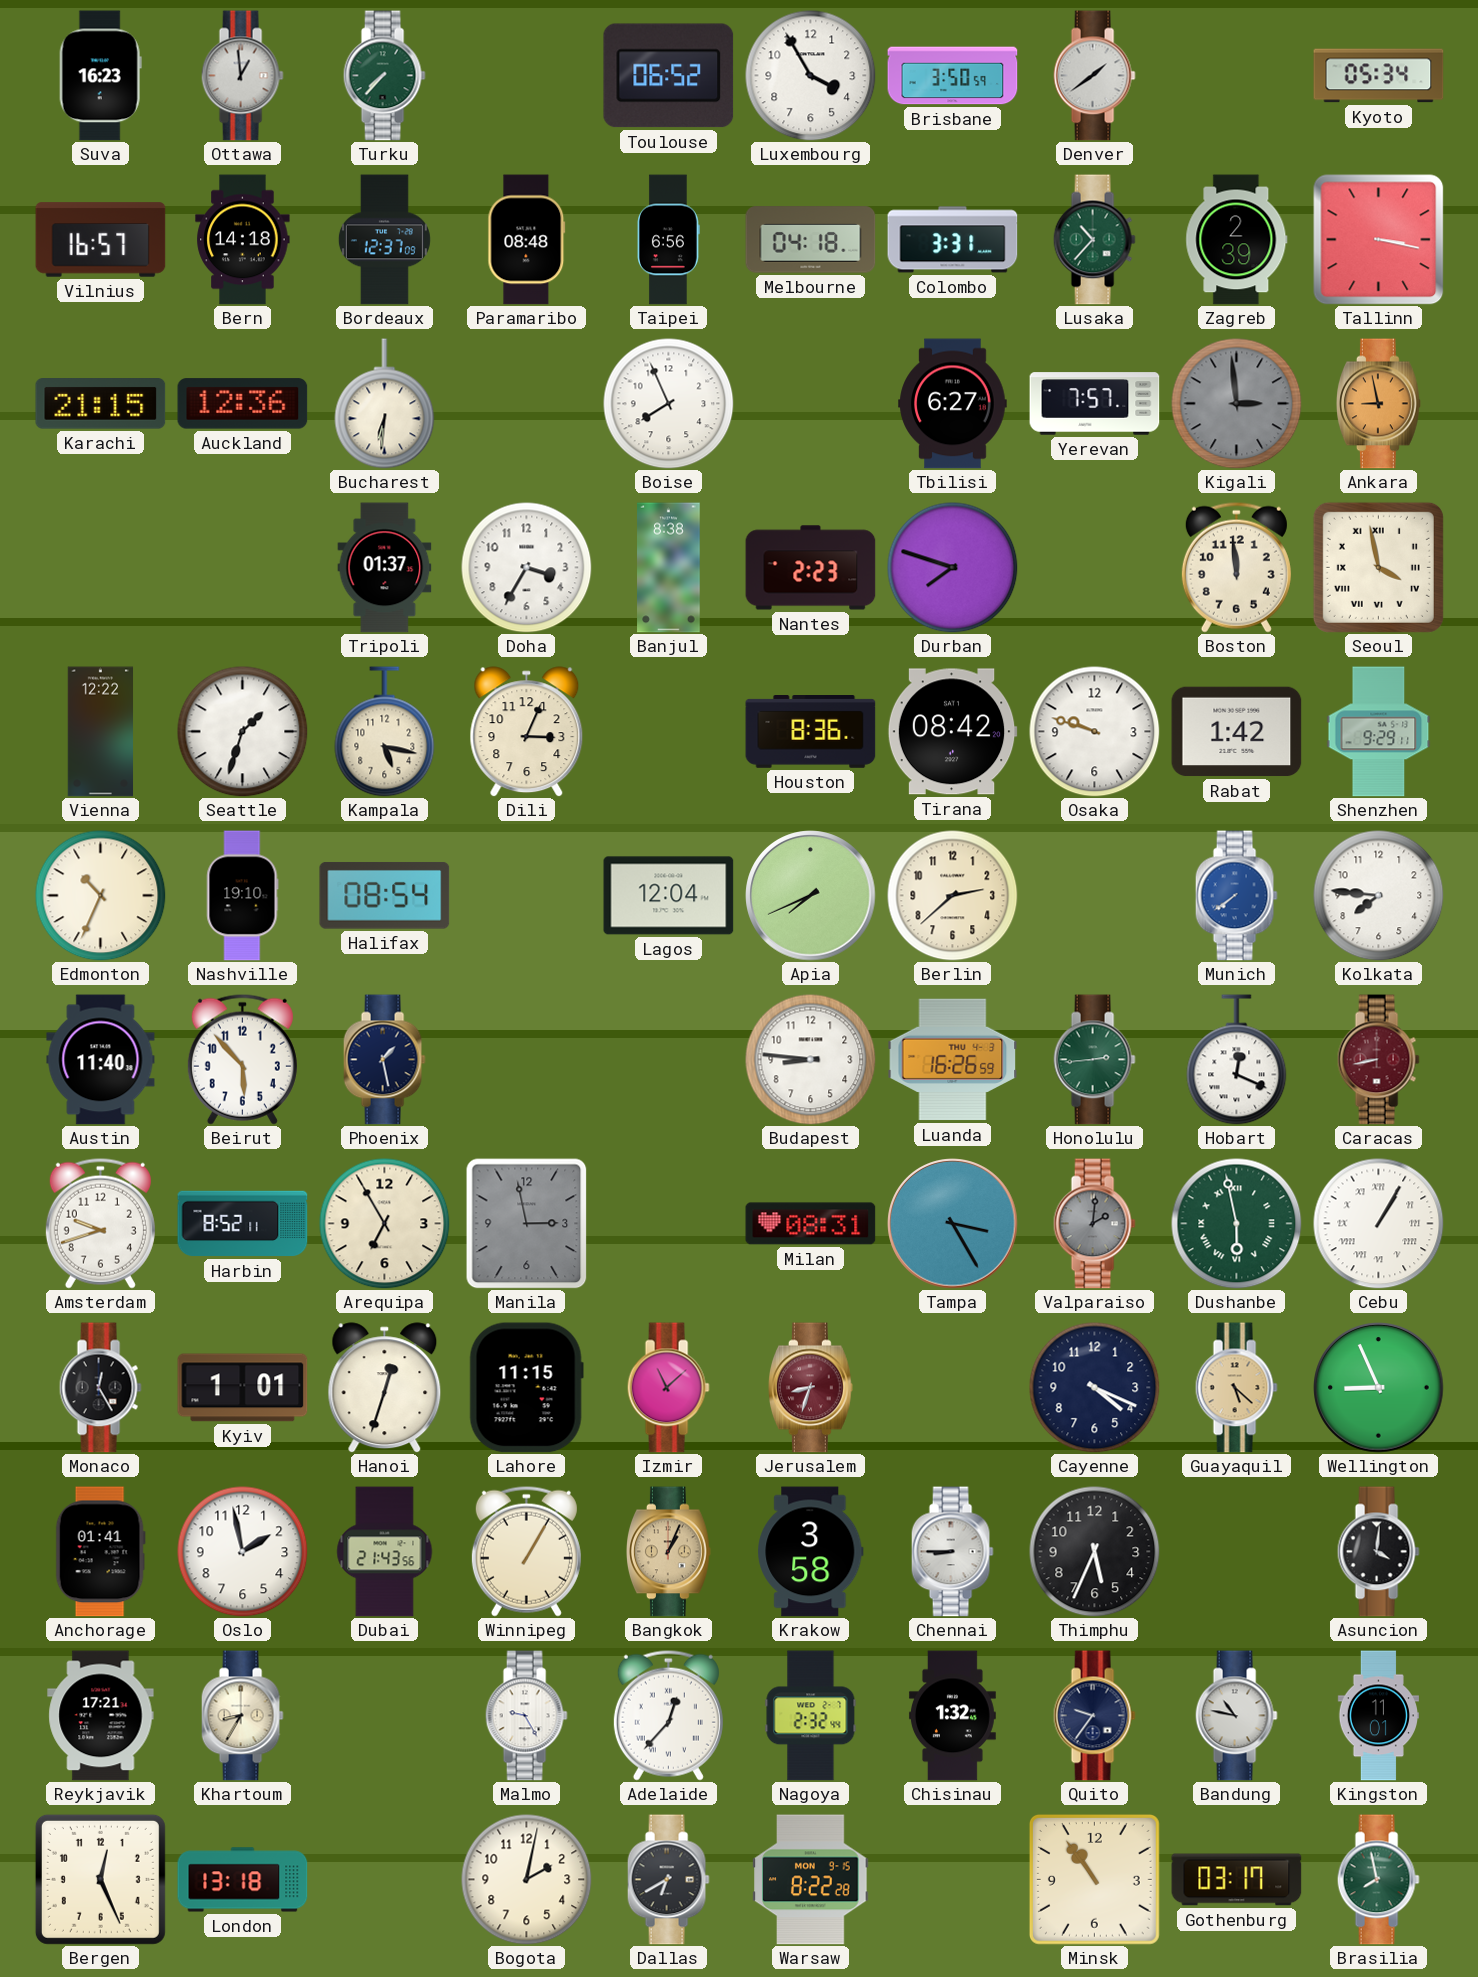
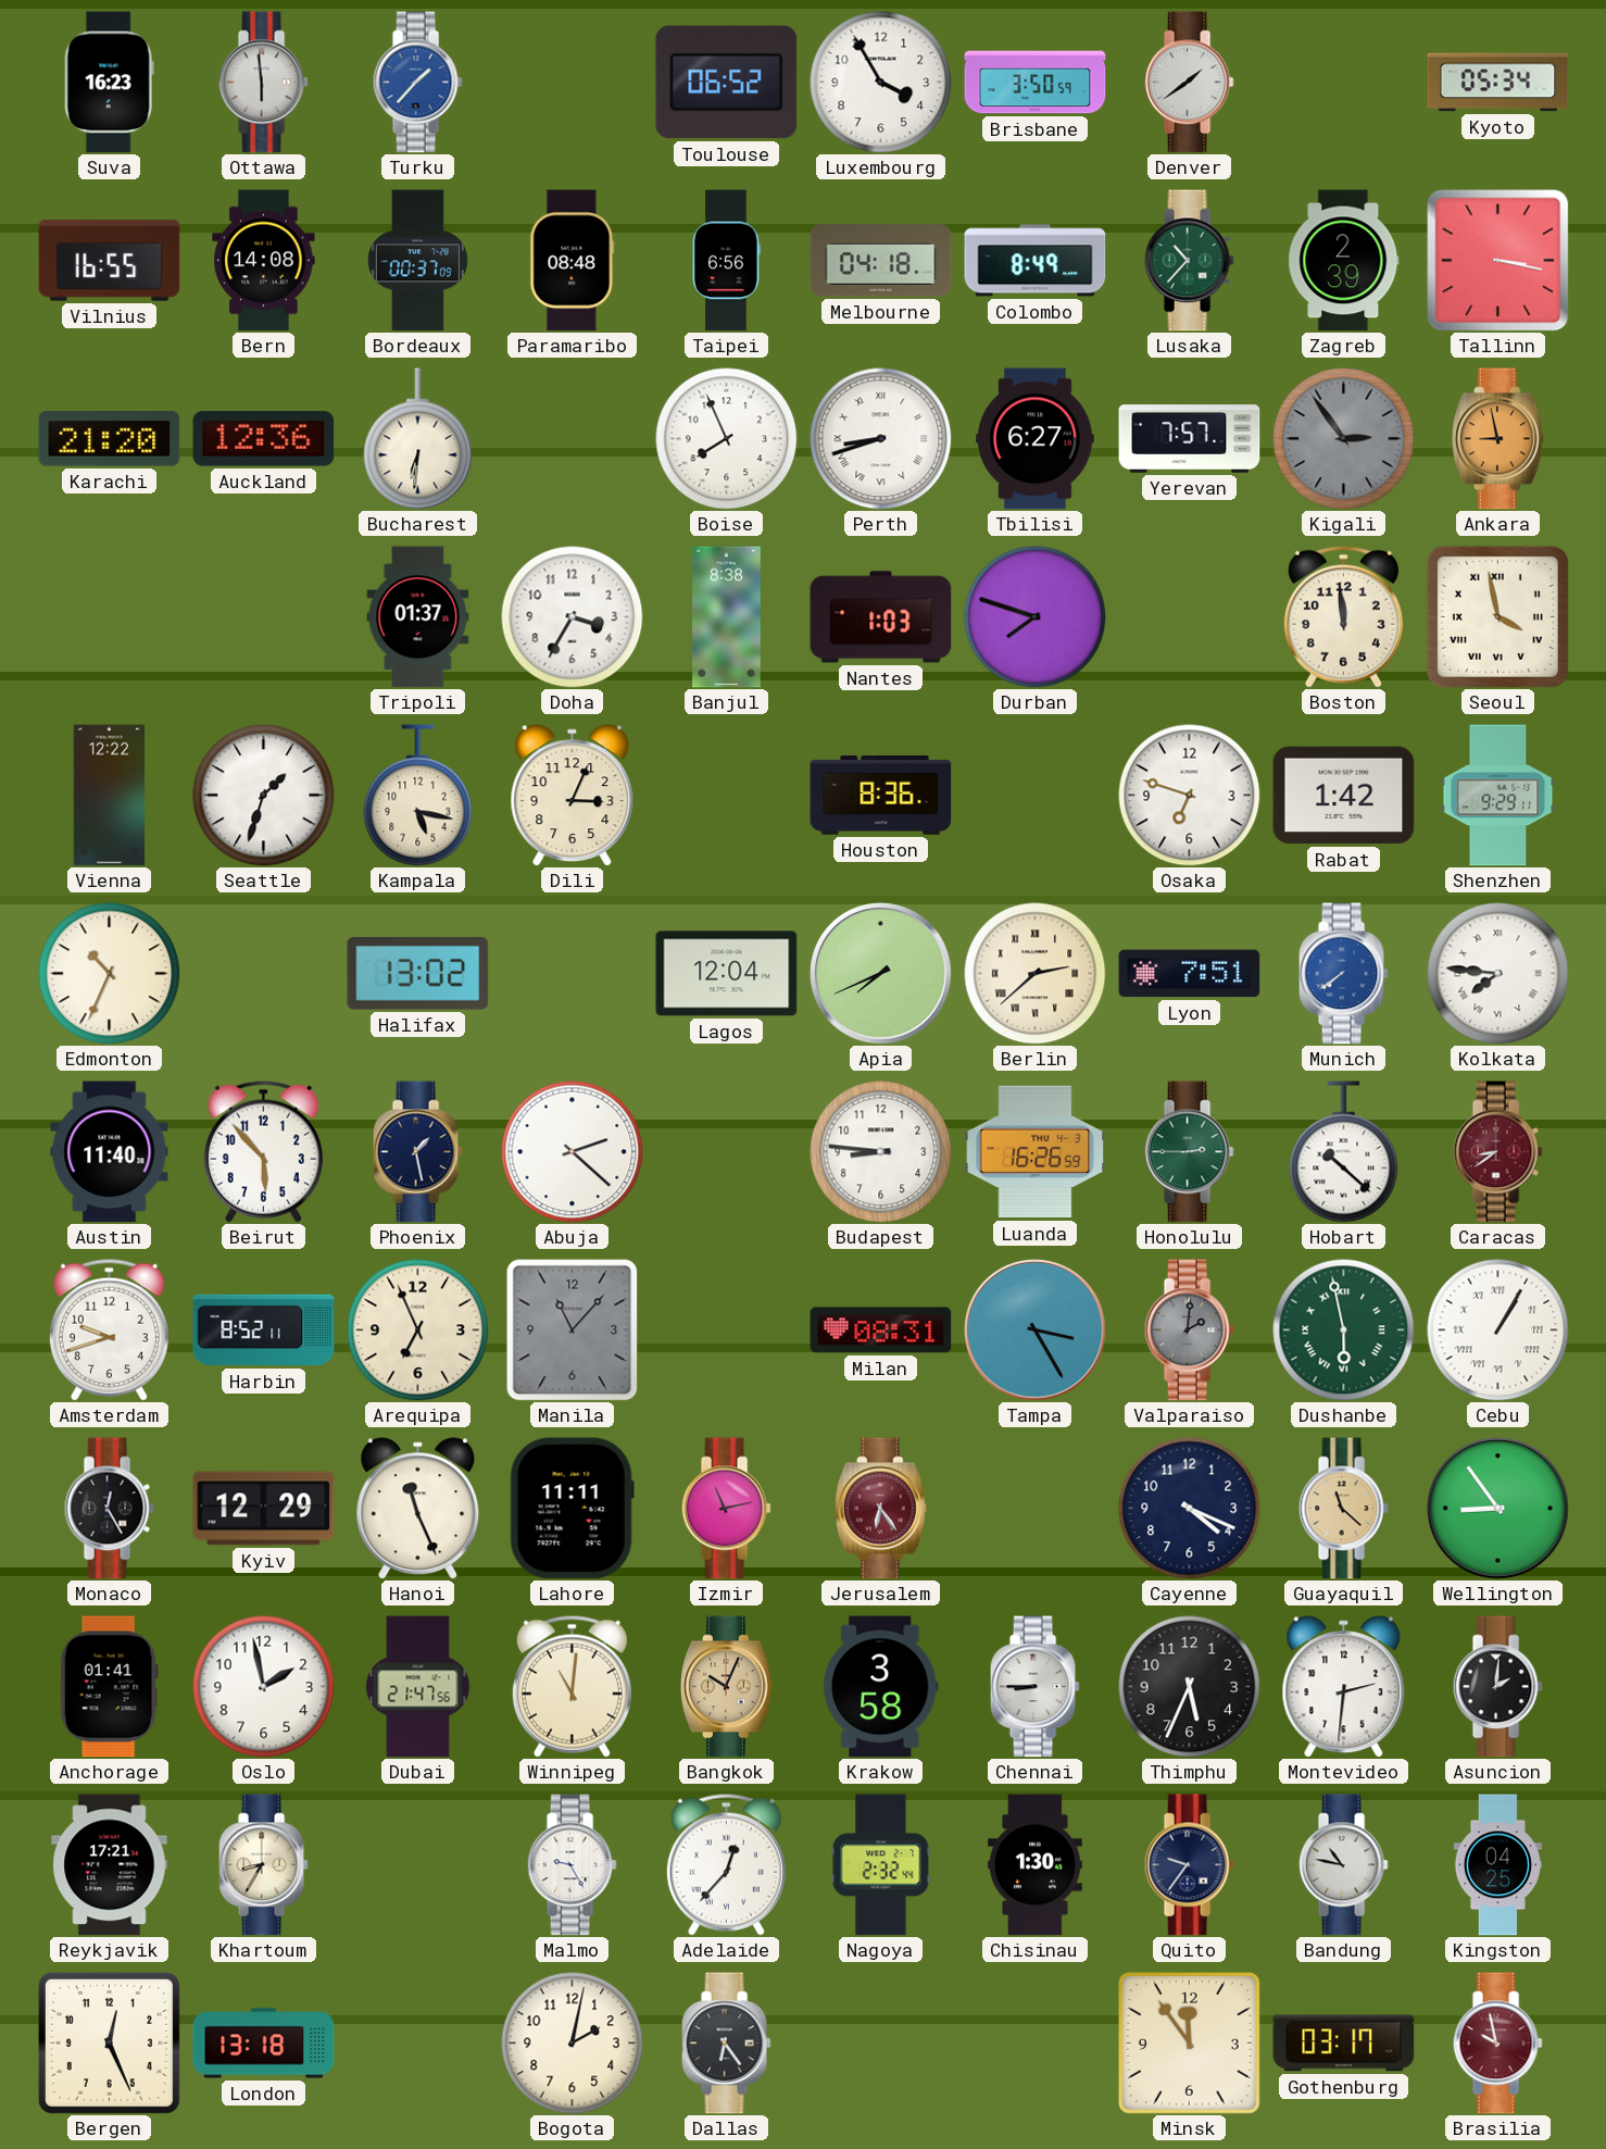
Ottawa: 12:59 -> 5:59
Turku: 7:37 -> 1:37
Turku dial: green -> blue
Vilnius: 16:57 -> 16:55
Bern: 14:18 -> 14:08
Bordeaux: 12:37 -> 00:37
Colombo: 3:31 -> 8:49
Karachi: 21:15 -> 21:20
Perth: none -> 8:42
Kigali: 2:59 -> 2:54
Nantes: 2:23 -> 1:03
Tirana: 08:42 -> none
Osaka: 9:48 -> 6:48
Nashville: 19:10 -> none
Halifax: 08:54 -> 13:02
Berlin numerals: Arabic -> Roman
Lyon: none -> 7:51
Kolkata numerals: Arabic -> Roman
Abuja: none -> 2:22
Honolulu: 2:44 -> 2:45
Hobart: 12:19 -> 10:22
Caracas: 8:43 -> 8:39
Arequipa: 6:55 -> 6:56
Manila: 2:58 -> 11:07
Kyiv: 1:01 -> 12:29
Hanoi: 12:33 -> 11:26
Lahore: 11:15 -> 11:11
Izmir: 11:08 -> 11:13
Jerusalem: 8:33 -> 6:24
Guayaquil: 5:22 -> 11:22
Wellington: 8:56 -> 8:54
Dubai: 21:43 -> 21:47
Winnipeg: 1:05 -> 11:01
Bangkok: 1:04 -> 10:04
Montevideo: none -> 2:31
Asuncion: 4:01 -> 2:01
Chisinau: 1:32 -> 1:30
Kingston: 11:01 -> 04:25
Dallas: 6:40 -> 6:24
Warsaw: 8:22 -> none
Minsk: 10:54 -> 11:54
Brasilia: 7:58 -> 9:58
Brasilia dial: green -> burgundy
